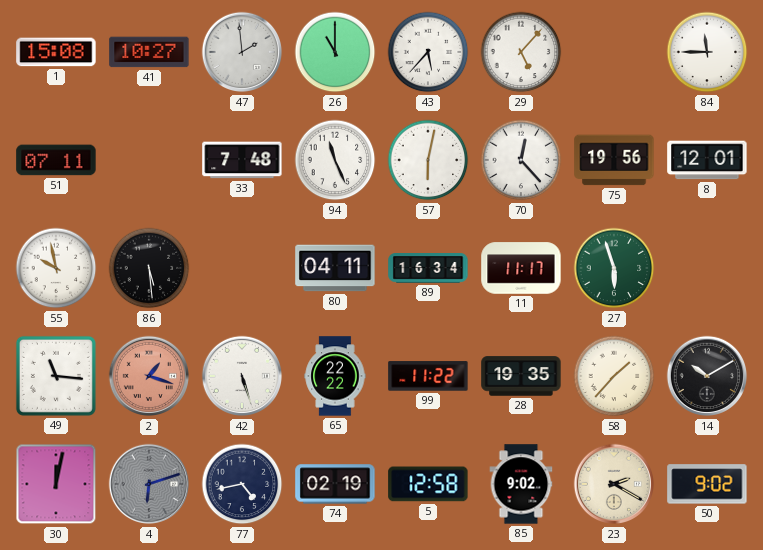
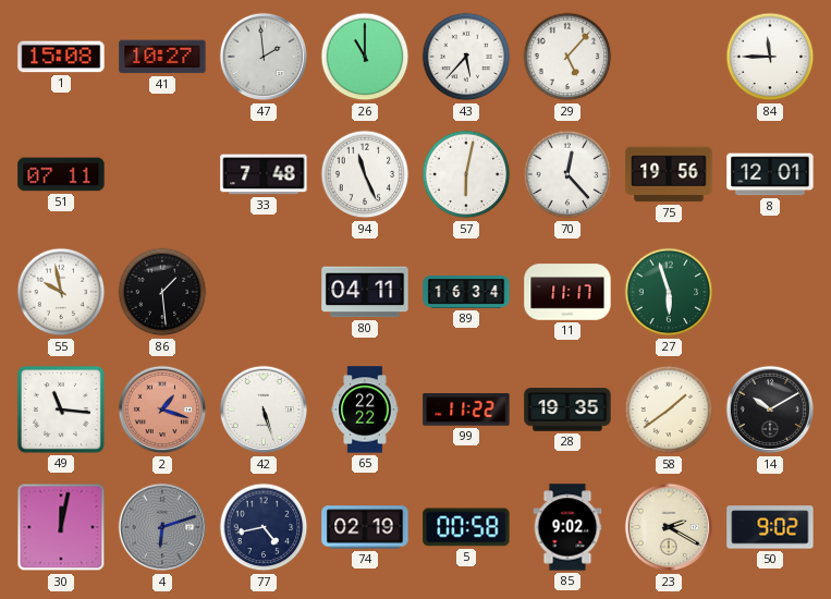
86: 5:29 -> 1:29
58: 1:37 -> 1:39
5: 12:58 -> 00:58
